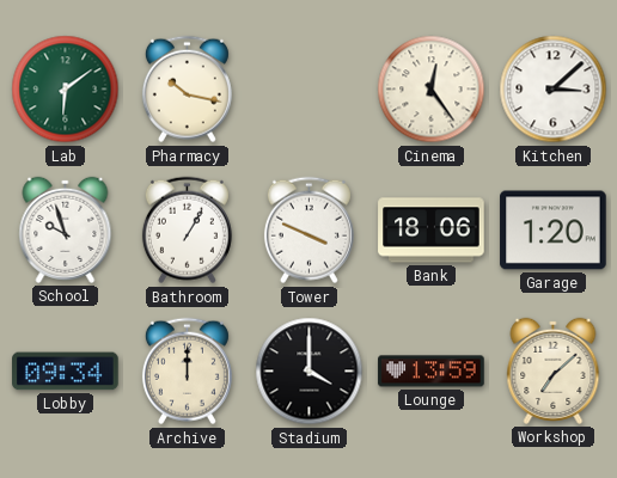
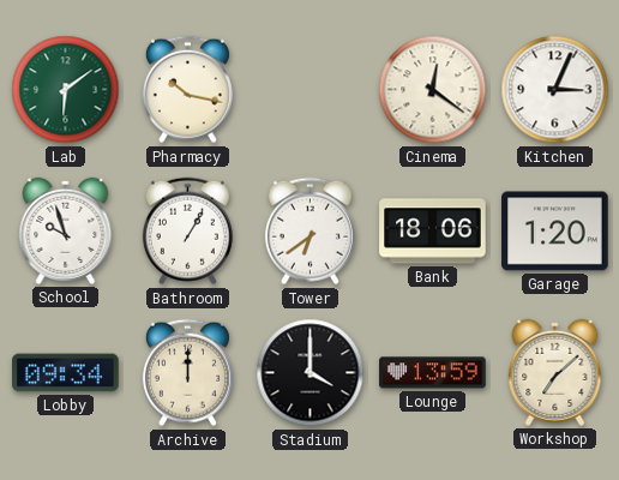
Cinema: 12:24 -> 12:21
Kitchen: 3:08 -> 3:04
Tower: 3:49 -> 6:39
